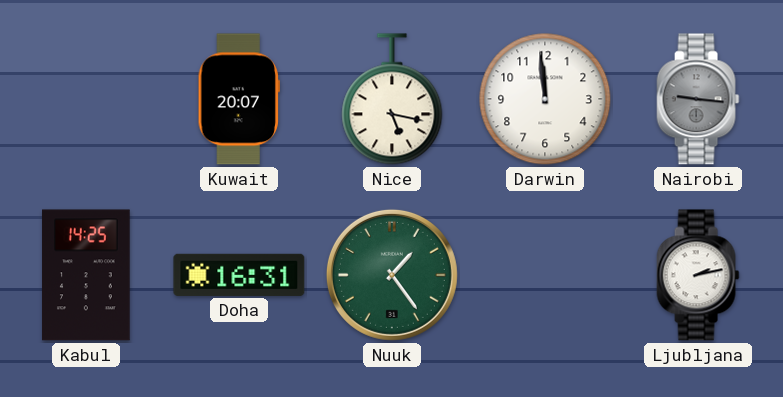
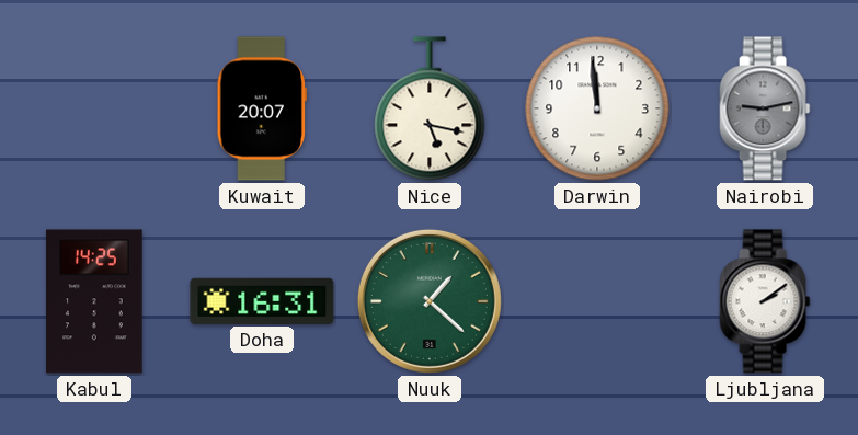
Nairobi: 9:16 -> 9:13
Nuuk: 1:24 -> 1:22
Ljubljana: 2:13 -> 2:09
